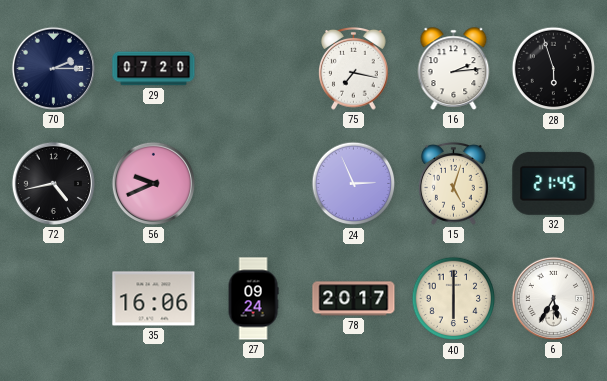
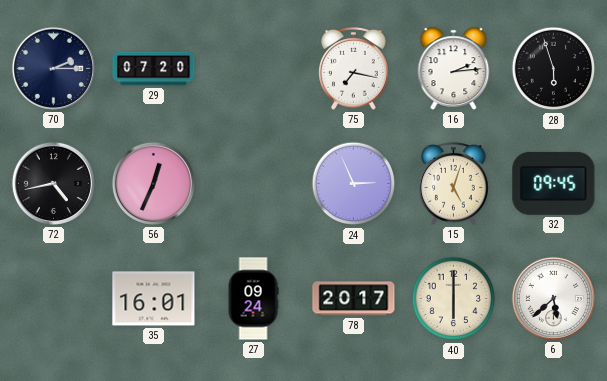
56: 9:41 -> 12:34
32: 21:45 -> 09:45
35: 16:06 -> 16:01
6: 5:35 -> 5:38
